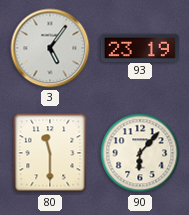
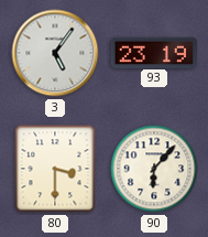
80: 11:30 -> 3:30
